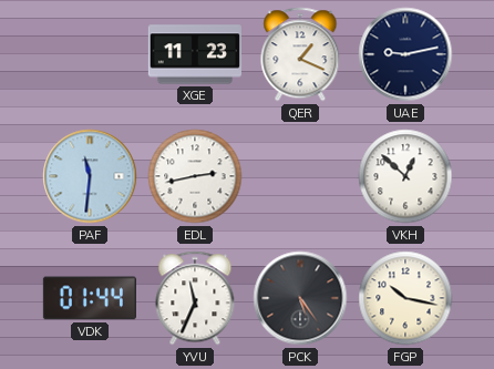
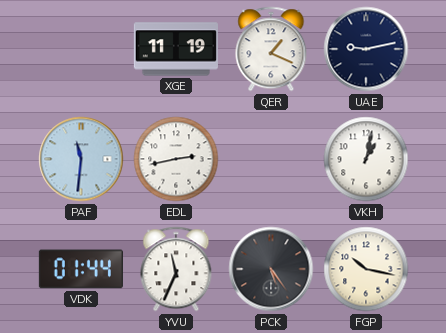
XGE: 11:23 -> 11:19
VKH: 12:52 -> 1:02
